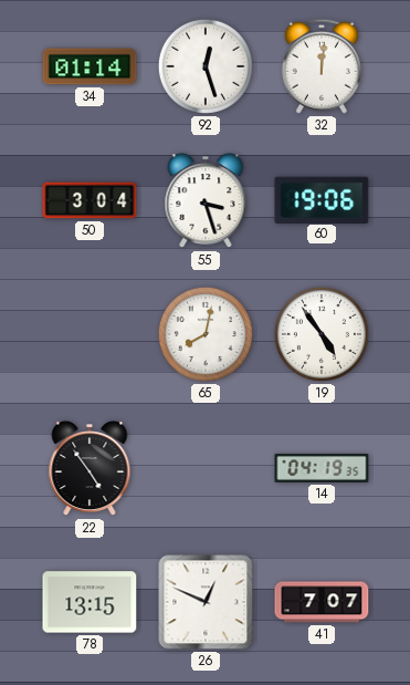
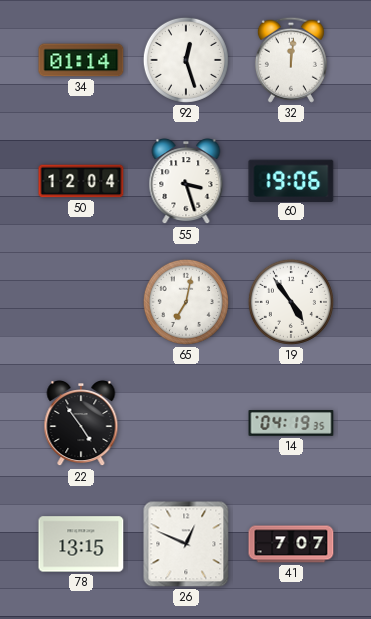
50: 3:04 -> 12:04
65: 8:02 -> 7:02
